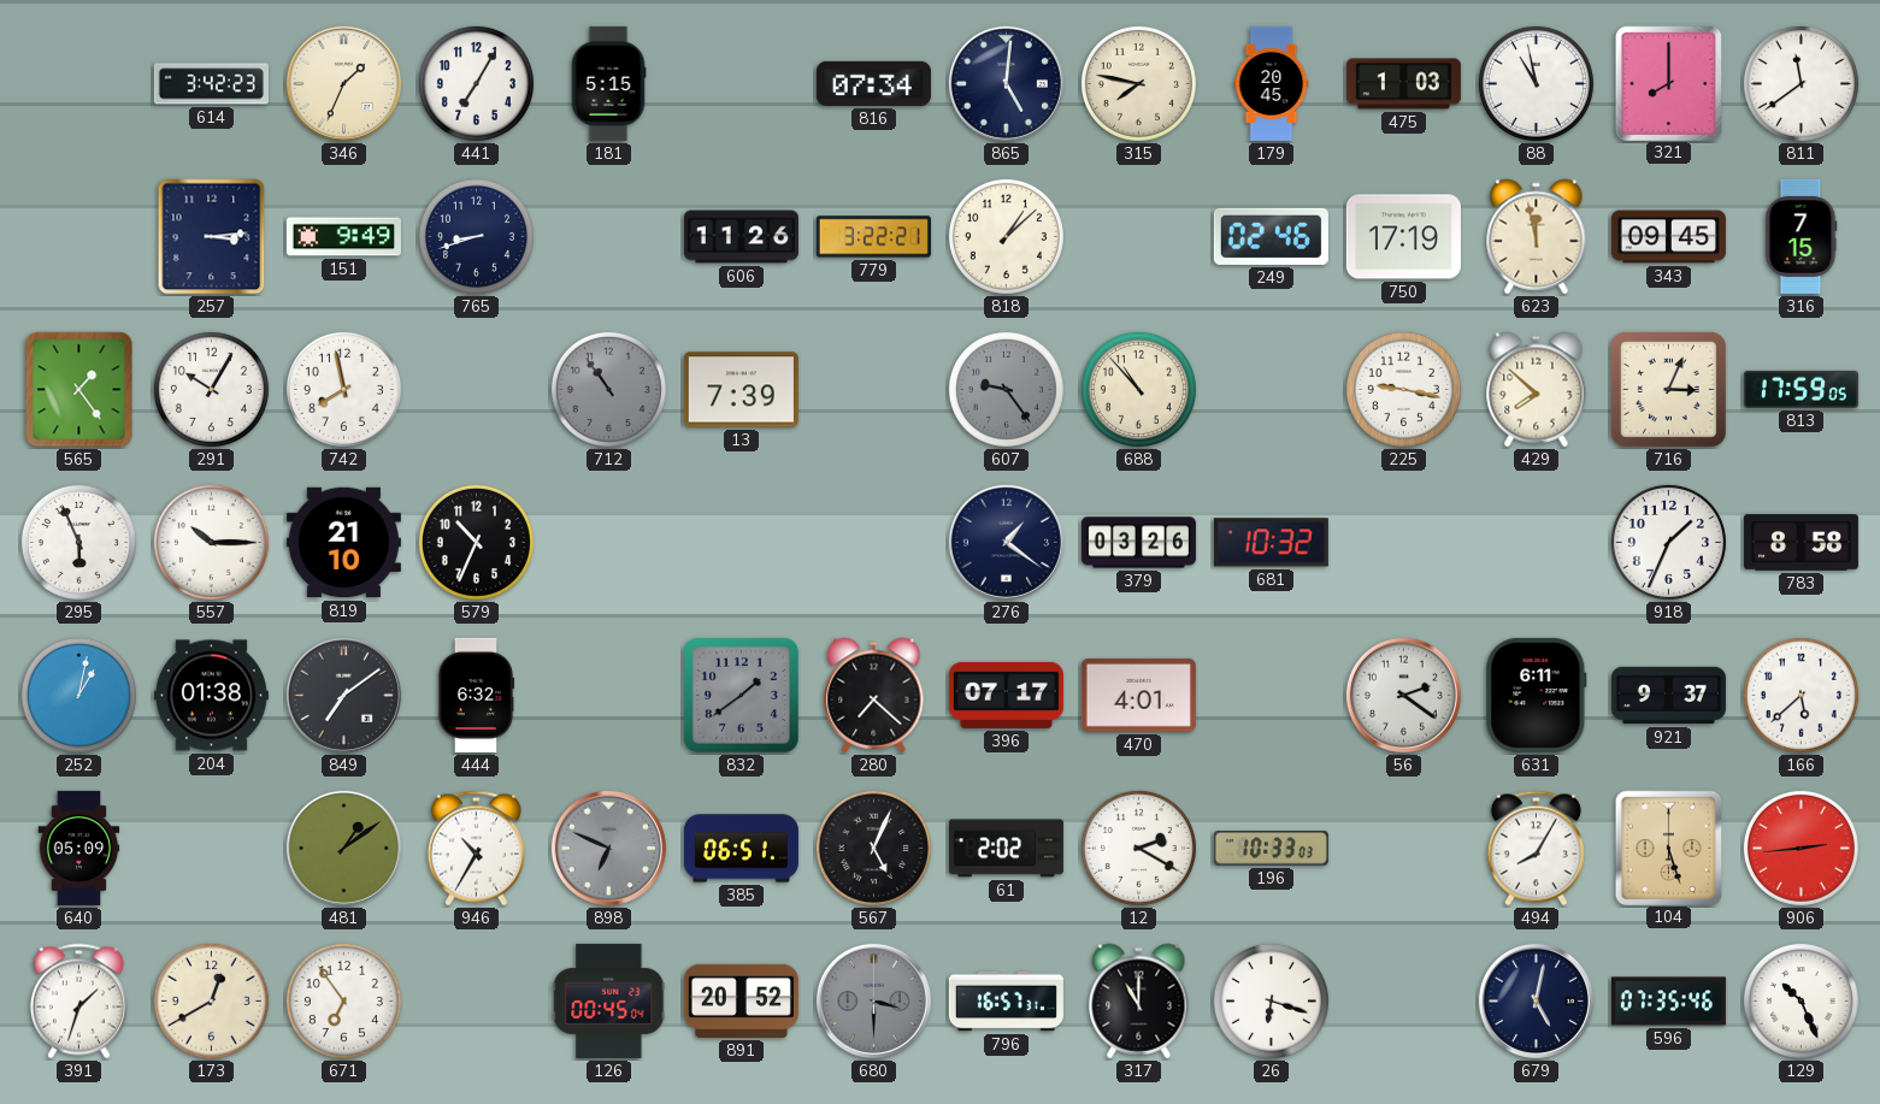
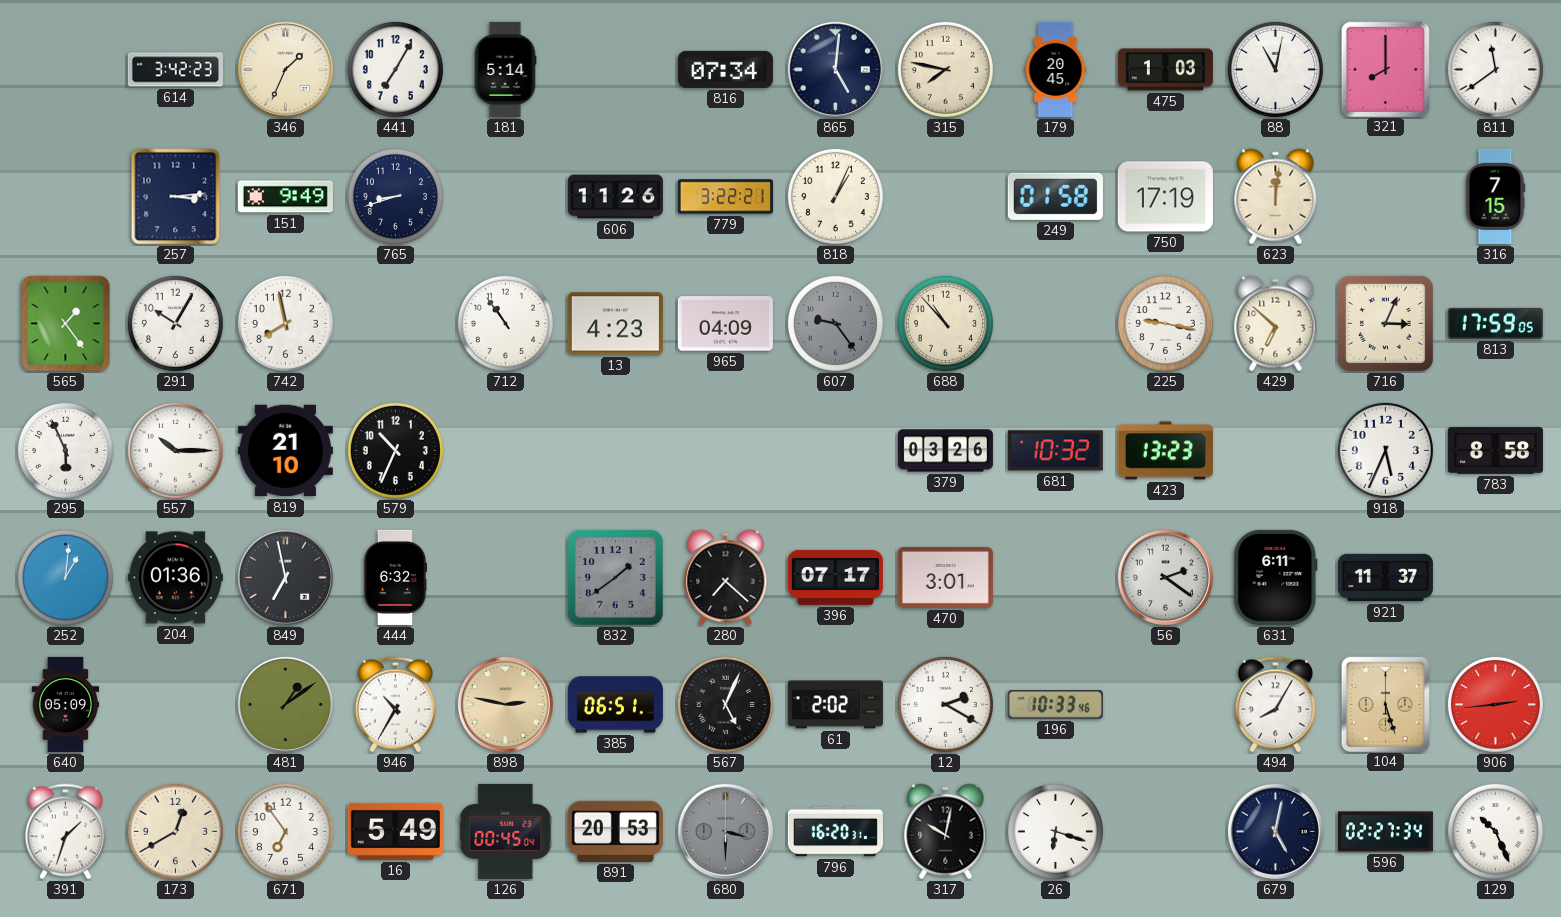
181: 5:15 -> 5:14
88: 10:58 -> 11:02
818: 1:08 -> 1:04
249: 02:46 -> 01:58
623: 11:58 -> 12:01
343: 09:45 -> none
712 dial: grey -> white
13: 7:39 -> 4:23
965: none -> 04:09
429: 7:52 -> 6:52
276: 1:21 -> none
423: none -> 13:23
918: 1:34 -> 5:34
252: 1:02 -> 1:01
204: 01:38 -> 01:36
849: 7:09 -> 6:58
470: 4:01 -> 3:01
921: 9:37 -> 11:37
166: 5:38 -> none
898: 6:49 -> 2:47
898 dial: grey -> champagne
196: 10:33:03 -> 10:33:46
16: none -> 5:49
891: 20:52 -> 20:53
796: 16:57 -> 16:20
317: 11:00 -> 10:02
596: 07:35 -> 02:27
